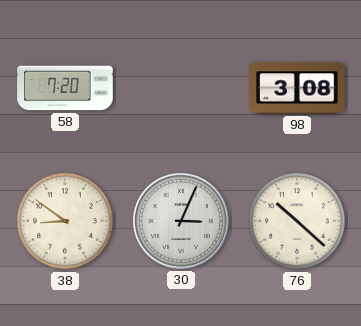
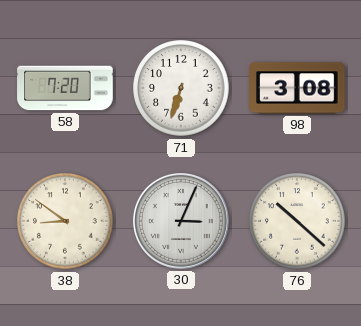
71: none -> 6:33
